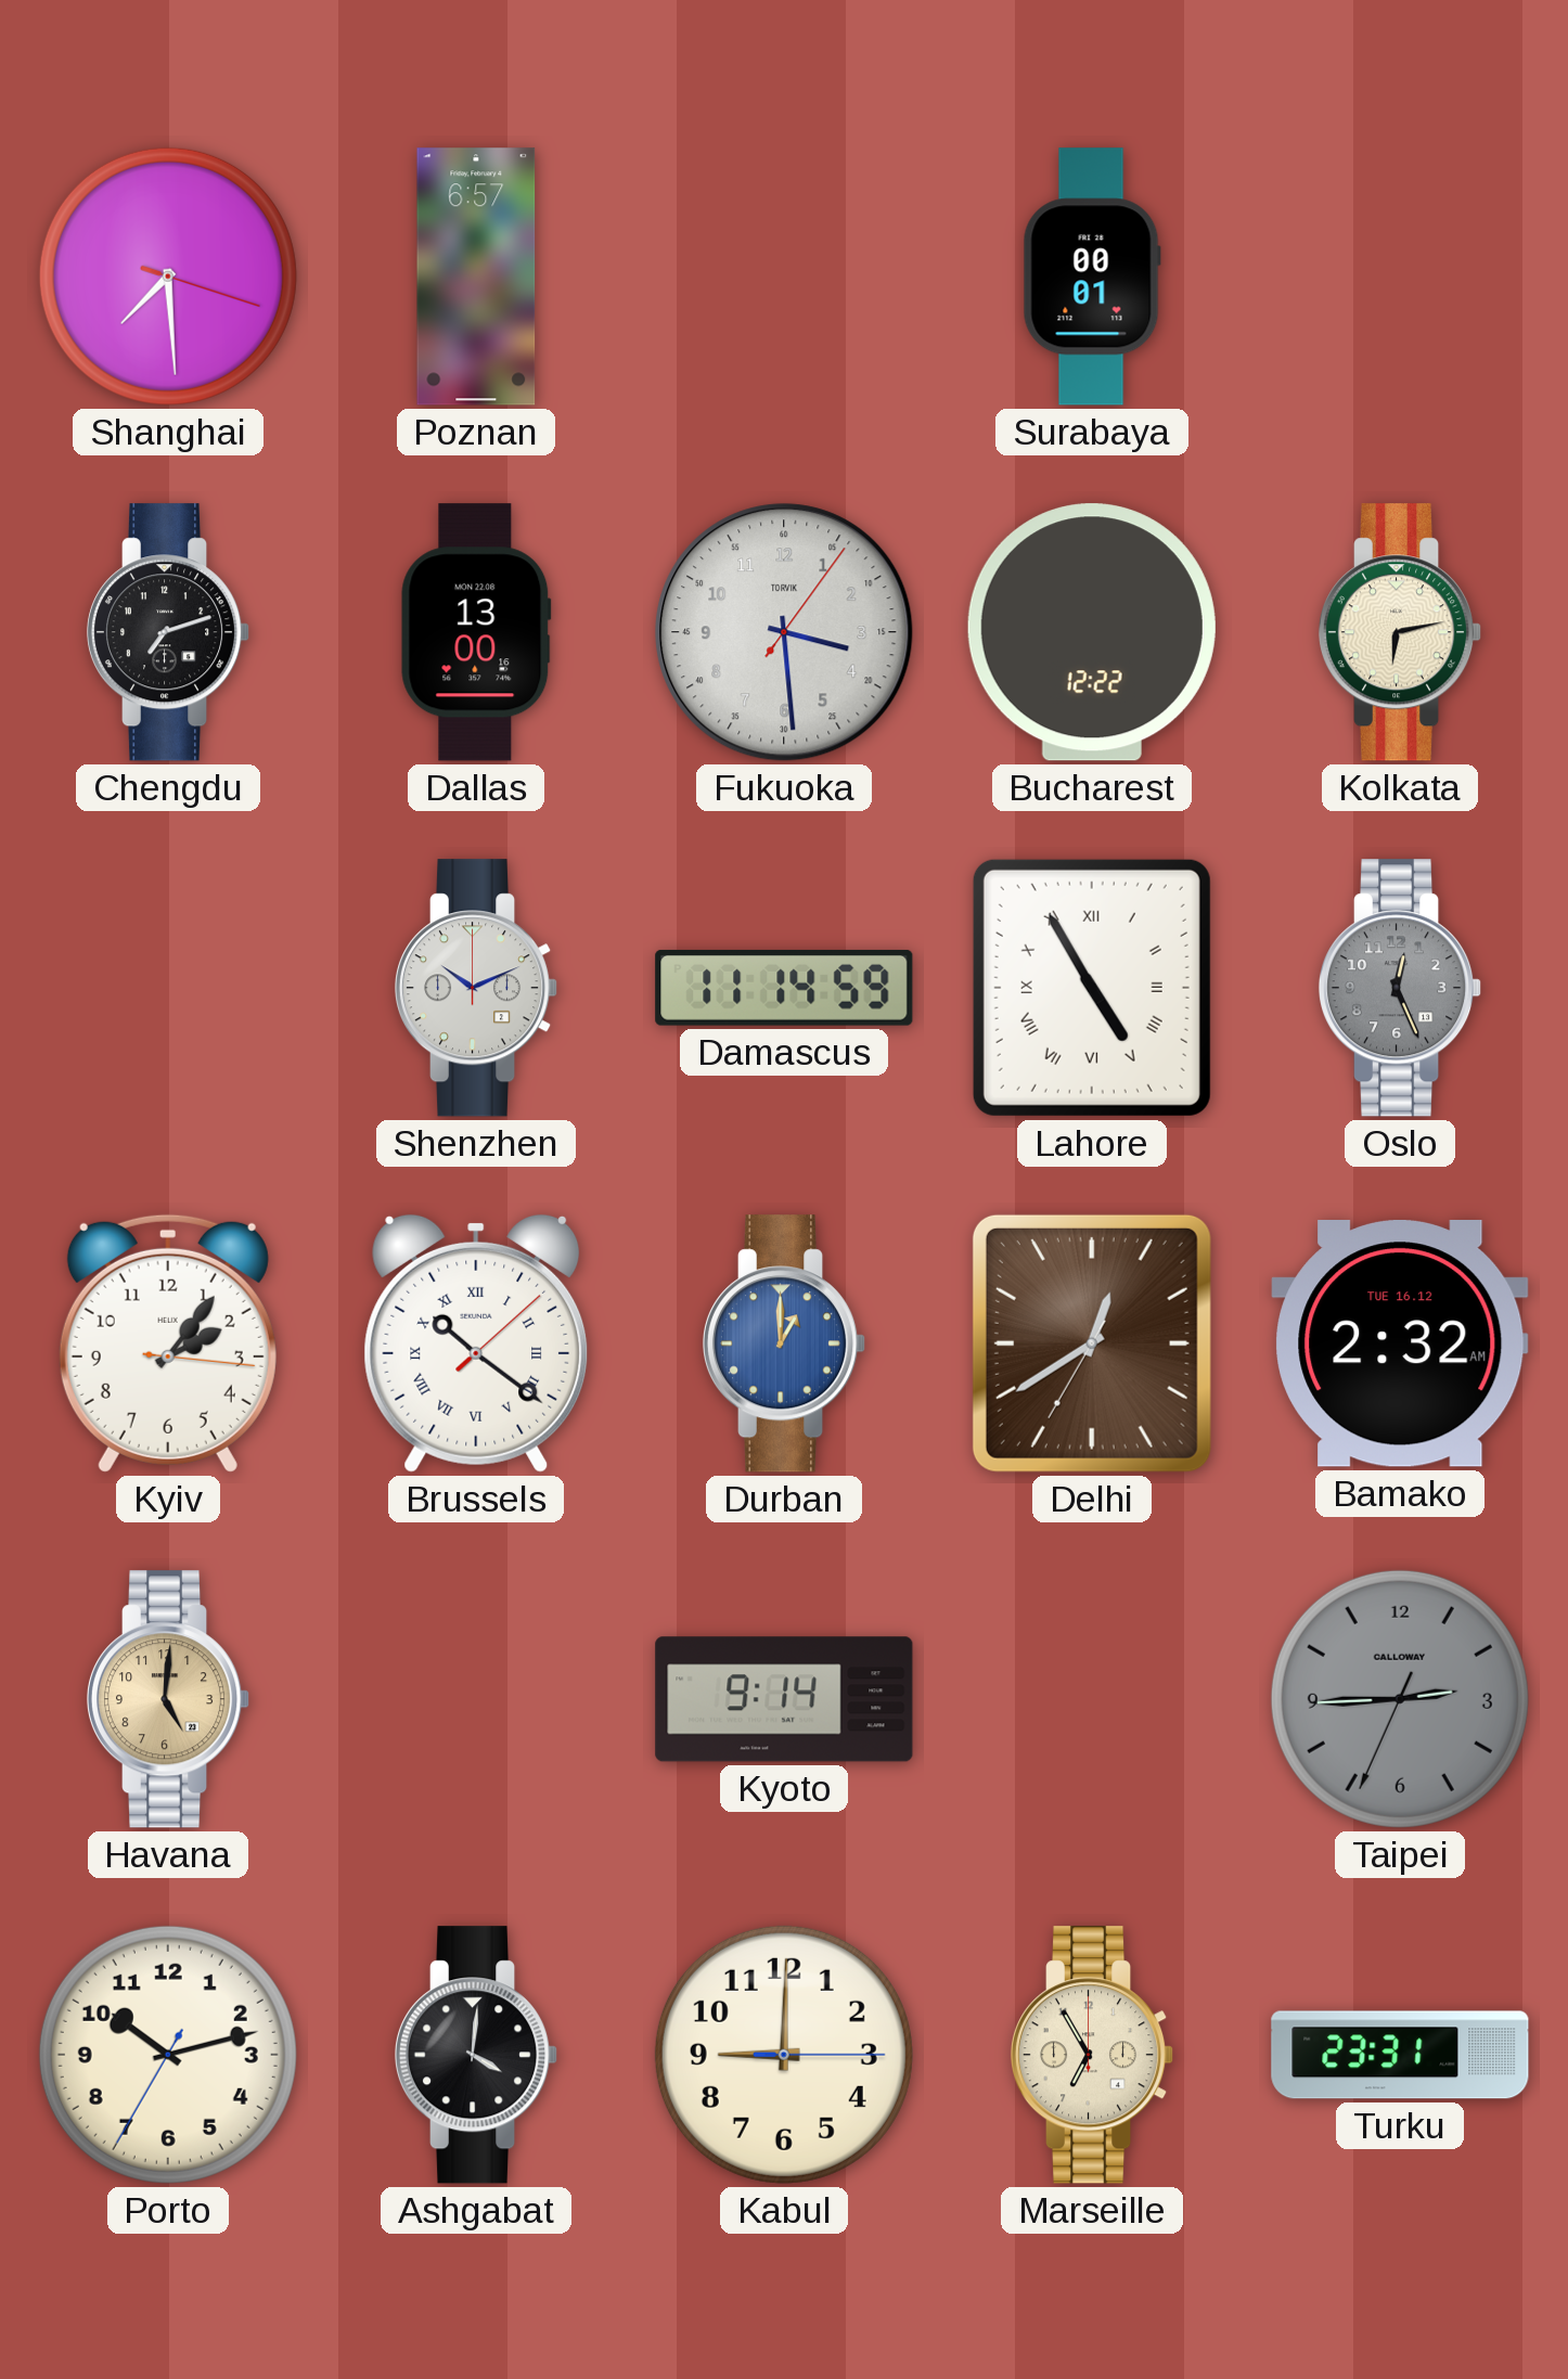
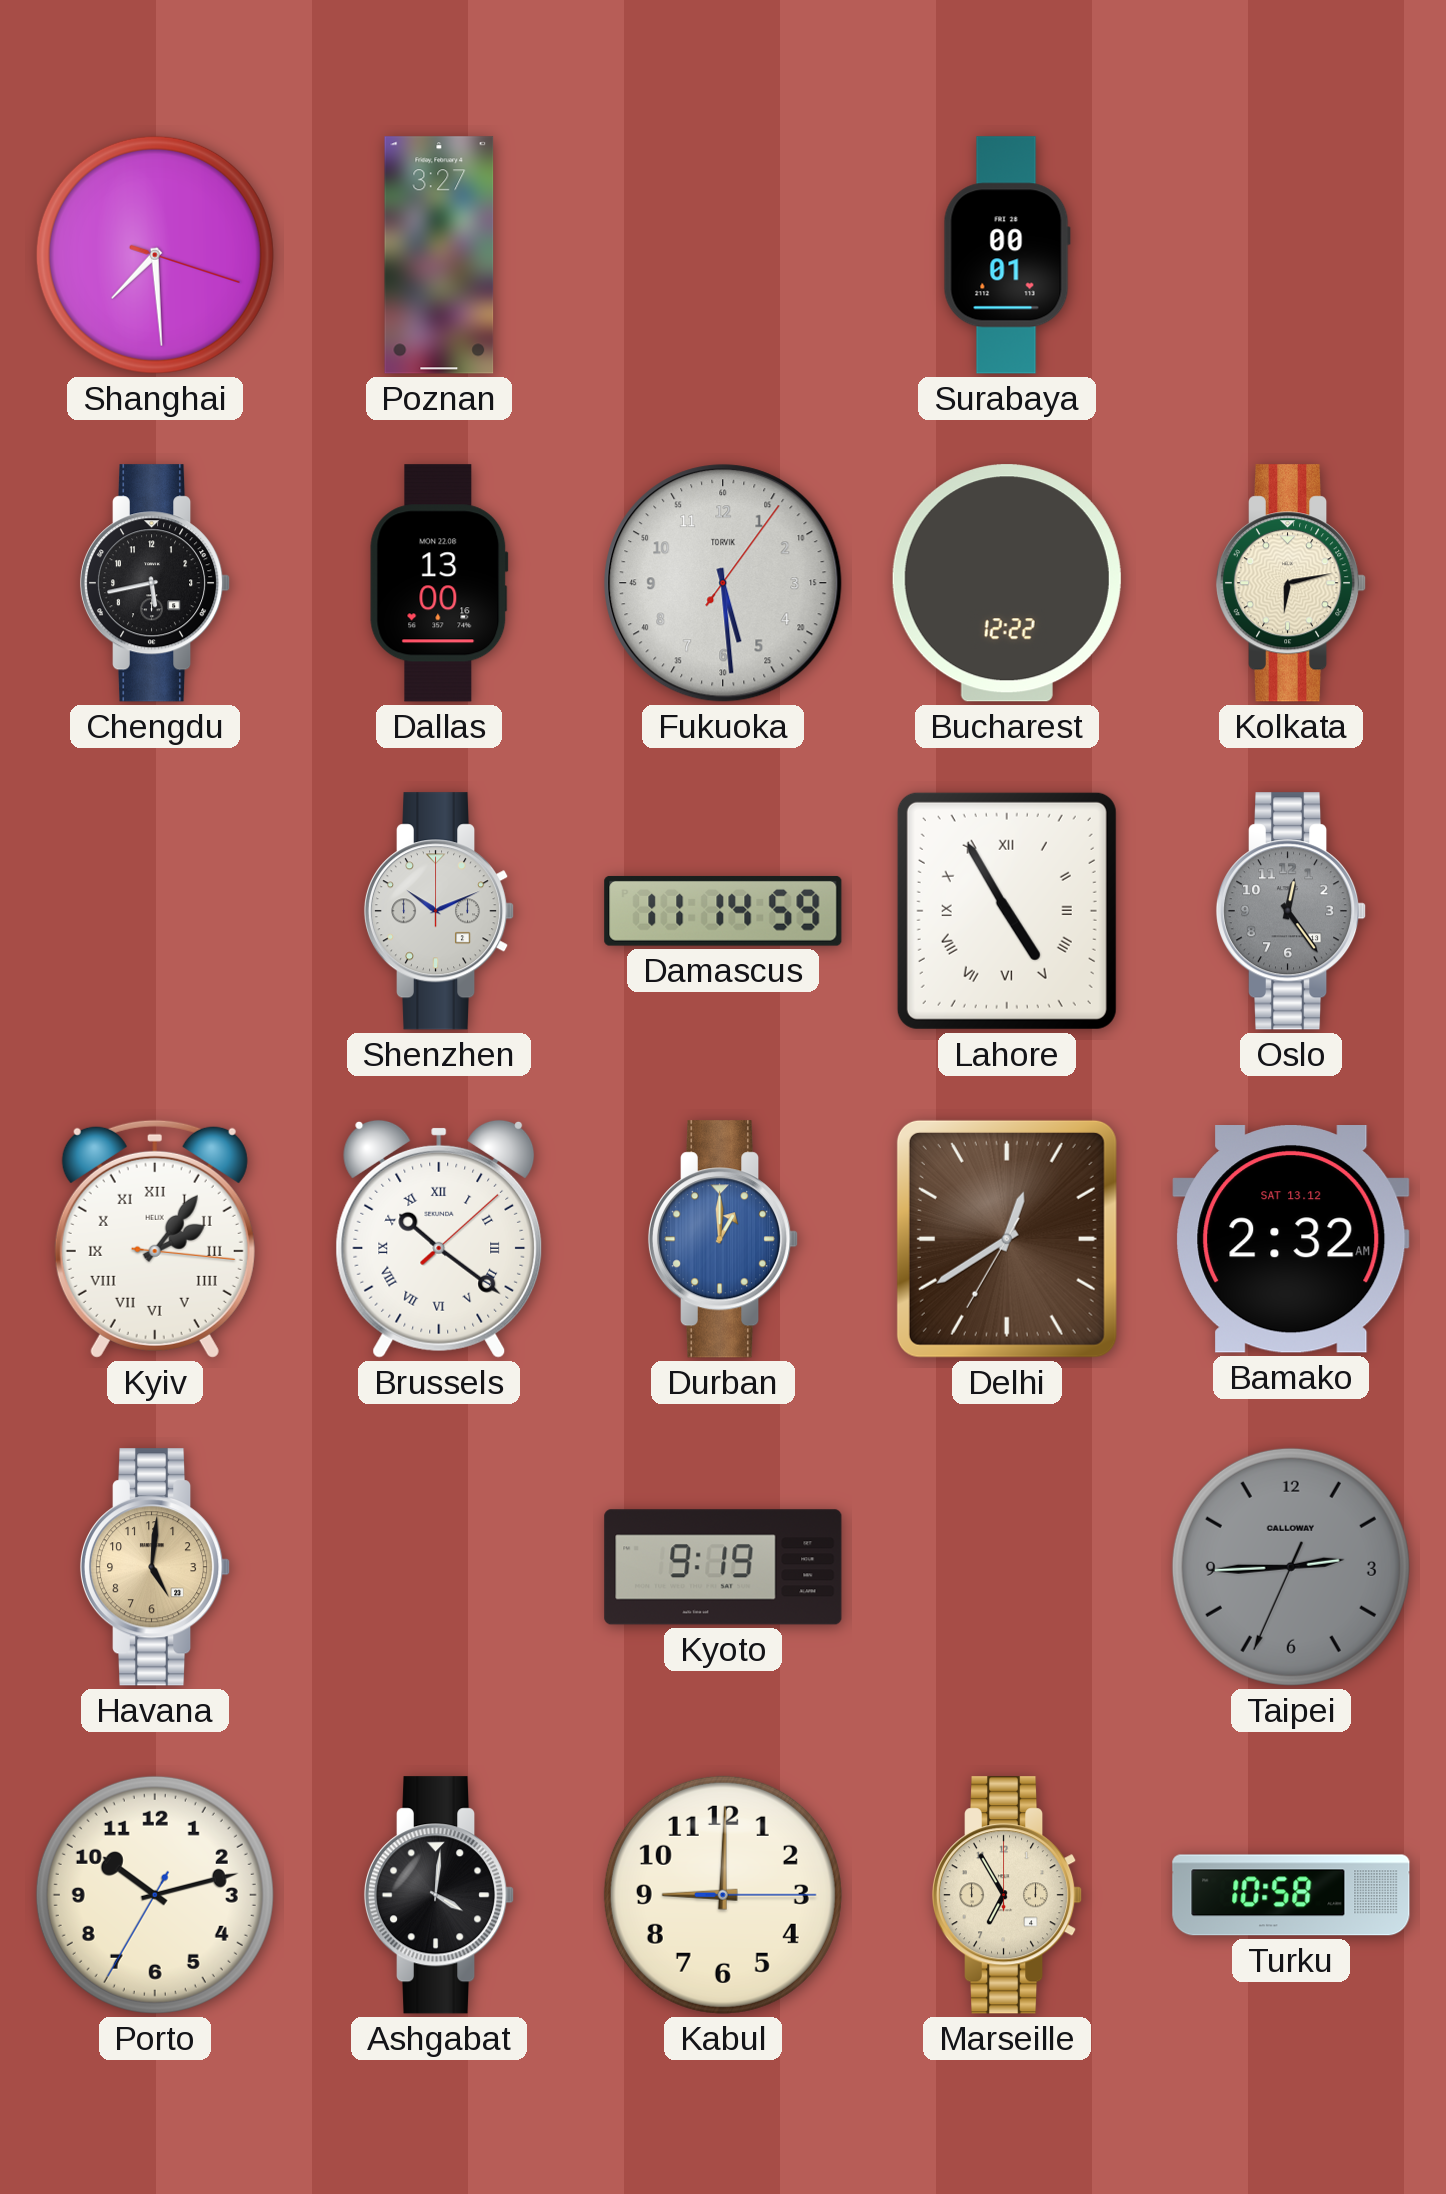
Poznan: 6:57 -> 3:27
Chengdu: 7:12 -> 5:43
Fukuoka: 3:29 -> 5:29
Oslo: 12:26 -> 12:24
Kyiv numerals: Arabic -> Roman
Bamako date: TUE 16.12 -> SAT 13.12
Kyoto: 9:14 -> 9:19
Turku: 23:31 -> 10:58
